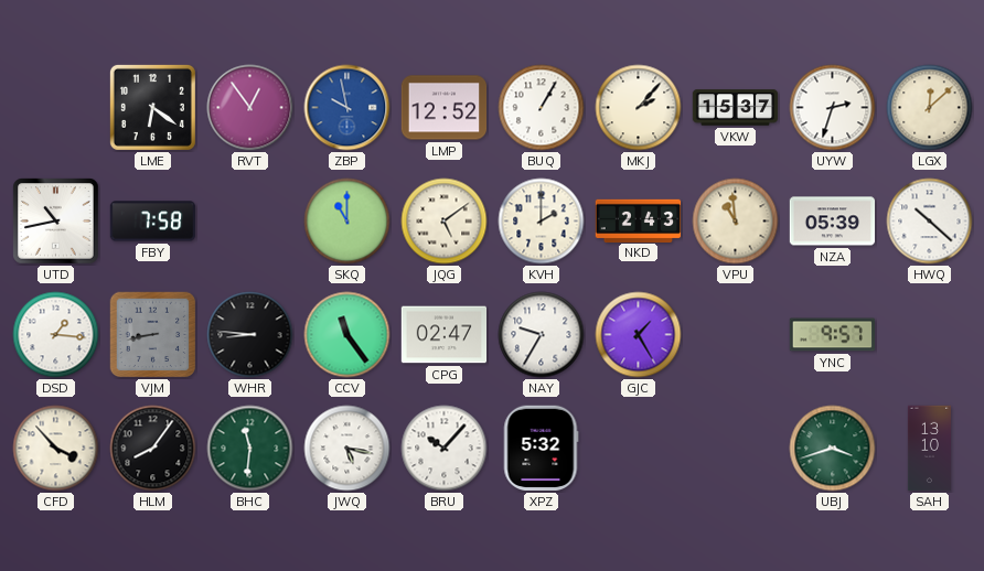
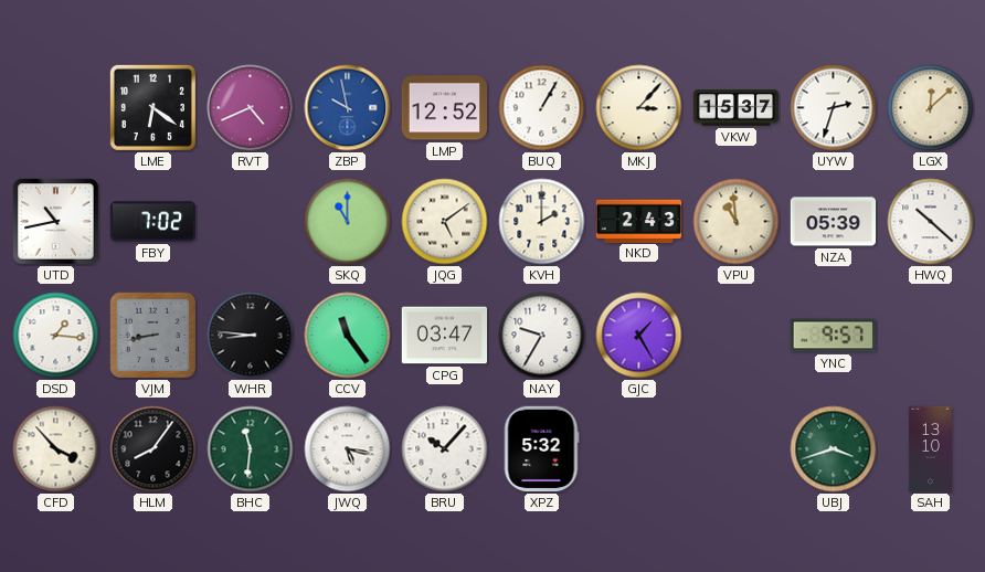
RVT: 12:54 -> 4:41
MKJ: 2:07 -> 3:07
FBY: 7:58 -> 7:02
CPG: 02:47 -> 03:47
